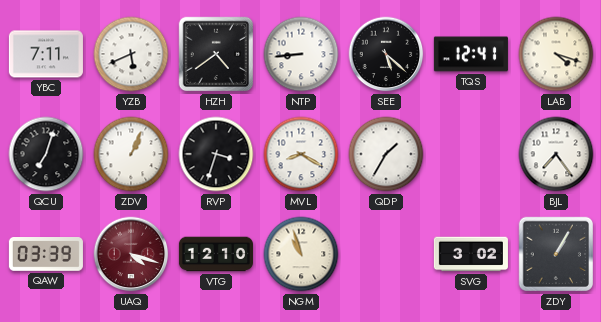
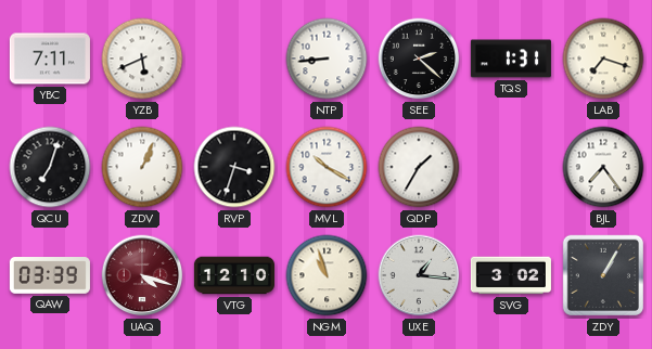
HZH: 4:39 -> none
SEE: 5:22 -> 2:22
TQS: 12:41 -> 1:31
LAB: 4:18 -> 7:18
MVL: 8:20 -> 10:20
UXE: none -> 1:16
